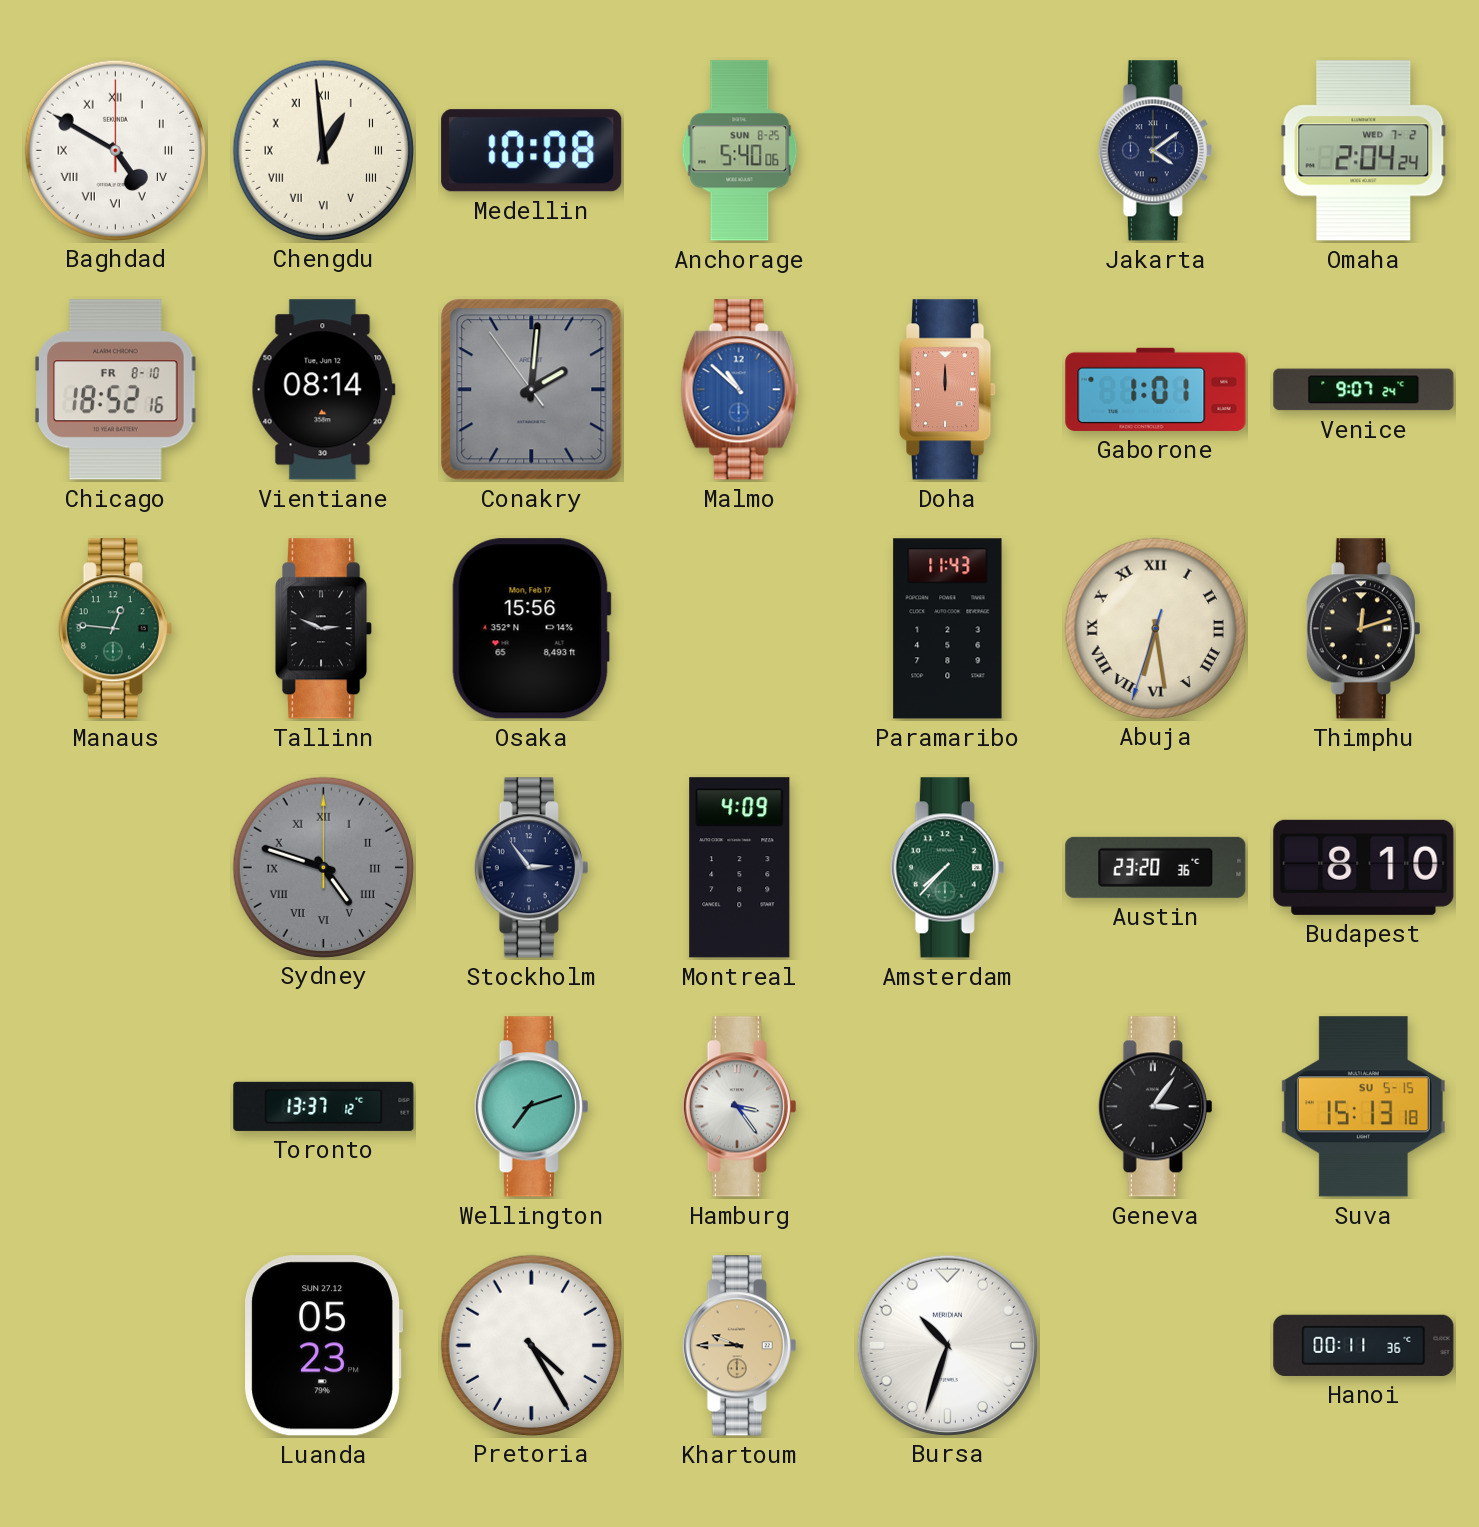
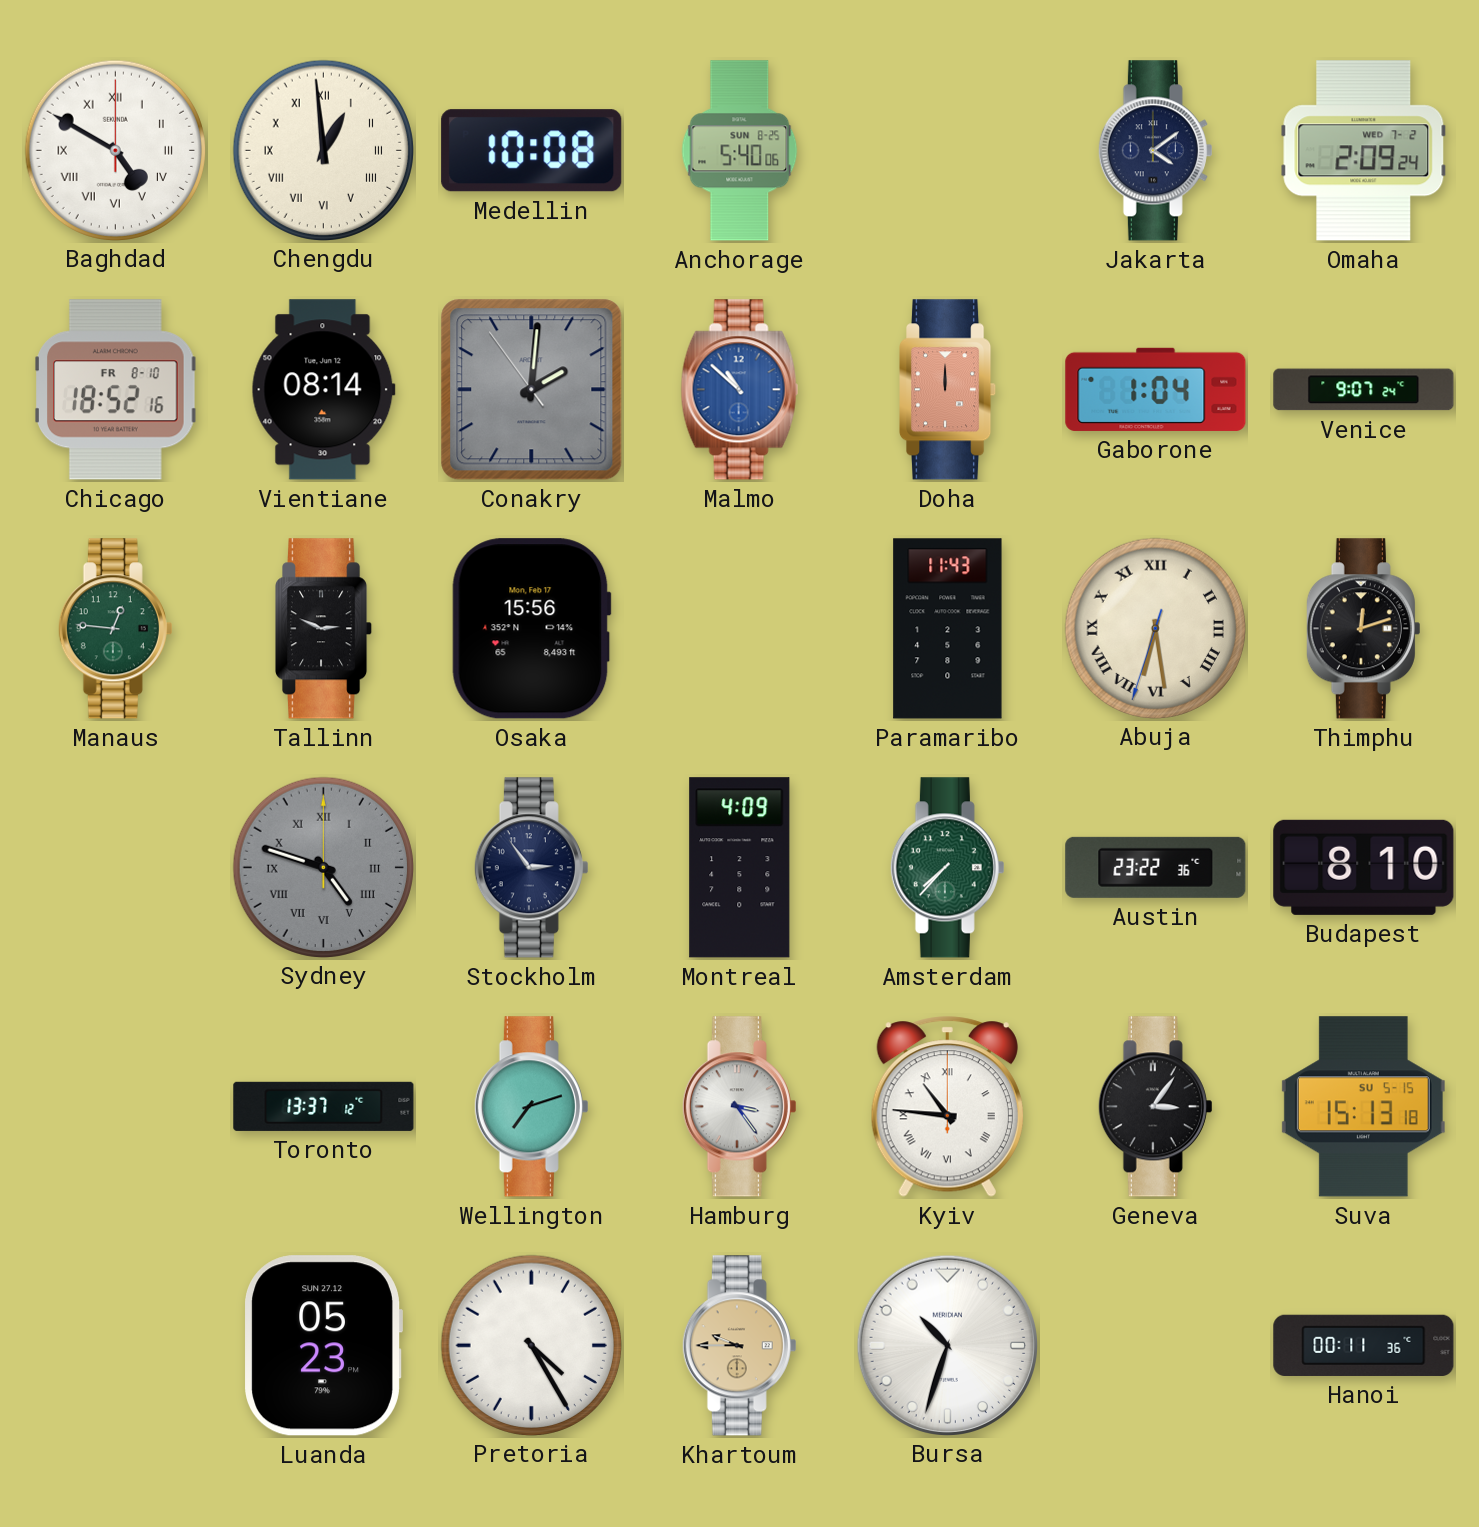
Omaha: 2:04 -> 2:09
Gaborone: 1:01 -> 1:04
Austin: 23:20 -> 23:22
Kyiv: none -> 10:46
